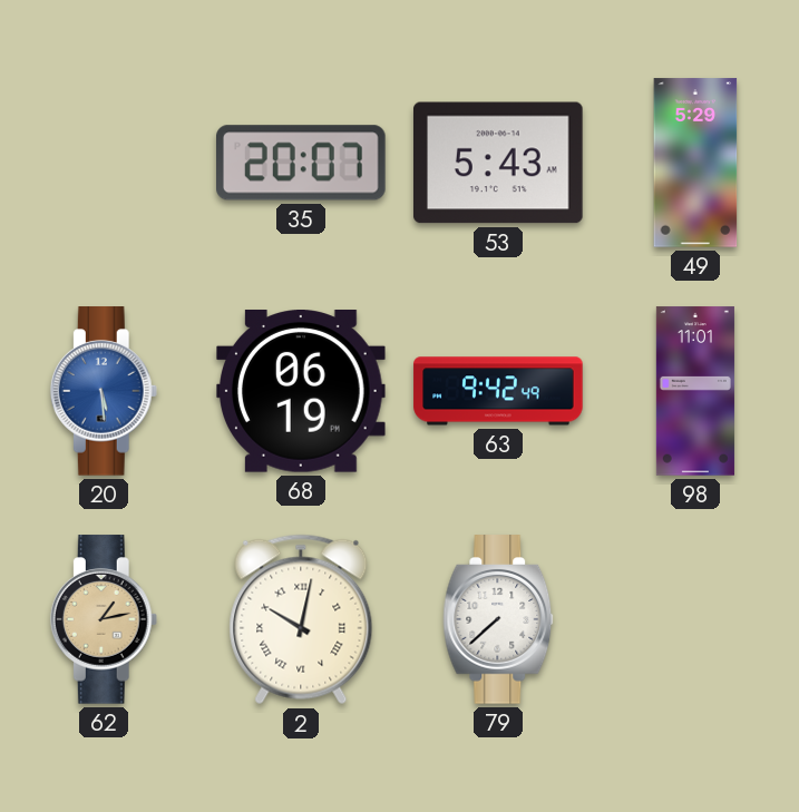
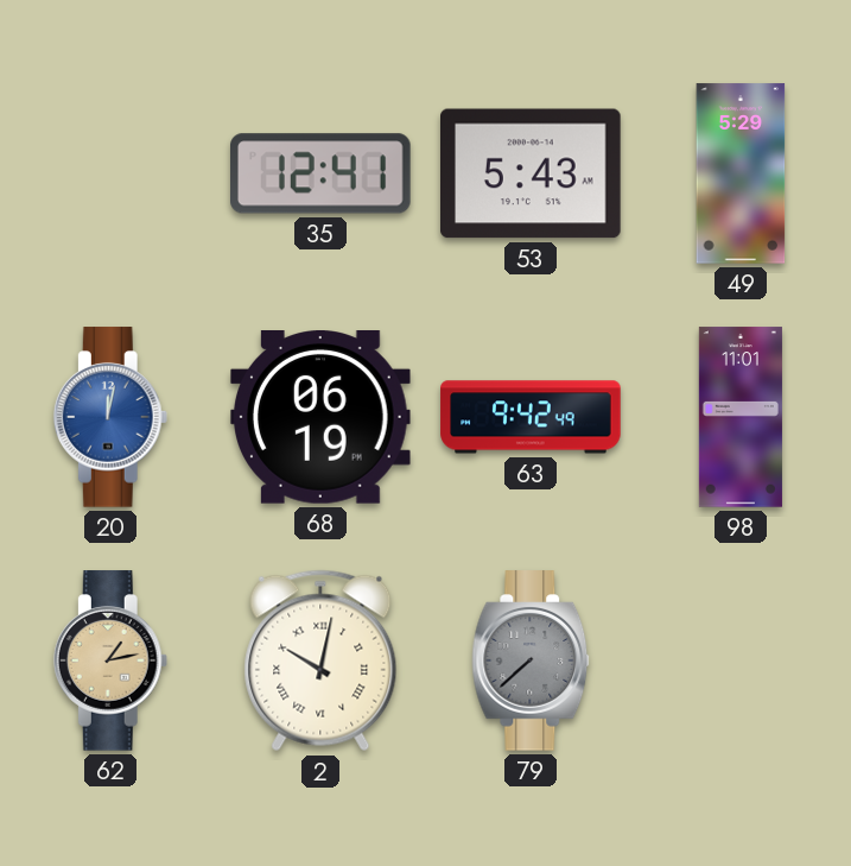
35: 20:07 -> 12:41
20: 5:29 -> 12:02
79 dial: white -> grey
